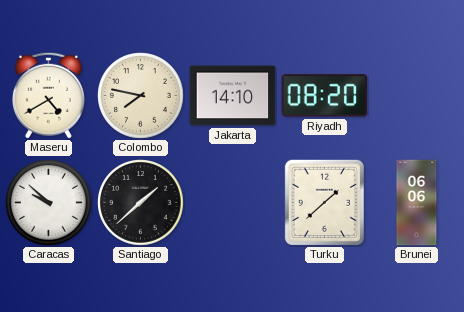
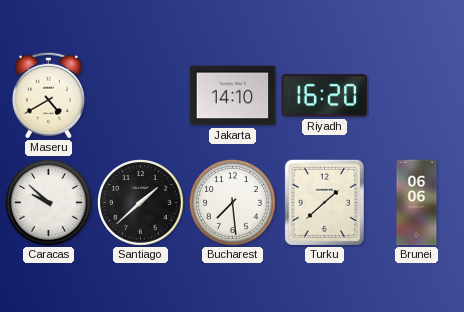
Colombo: 7:47 -> none
Riyadh: 08:20 -> 16:20
Bucharest: none -> 7:29
